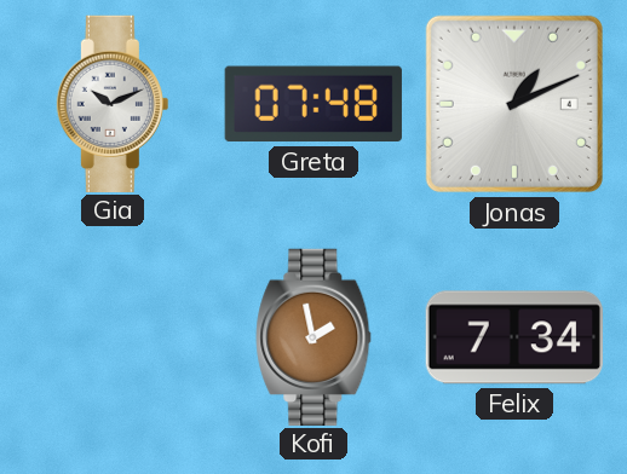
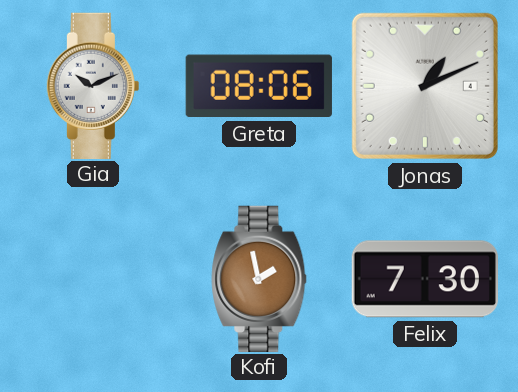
Greta: 07:48 -> 08:06
Felix: 7:34 -> 7:30
